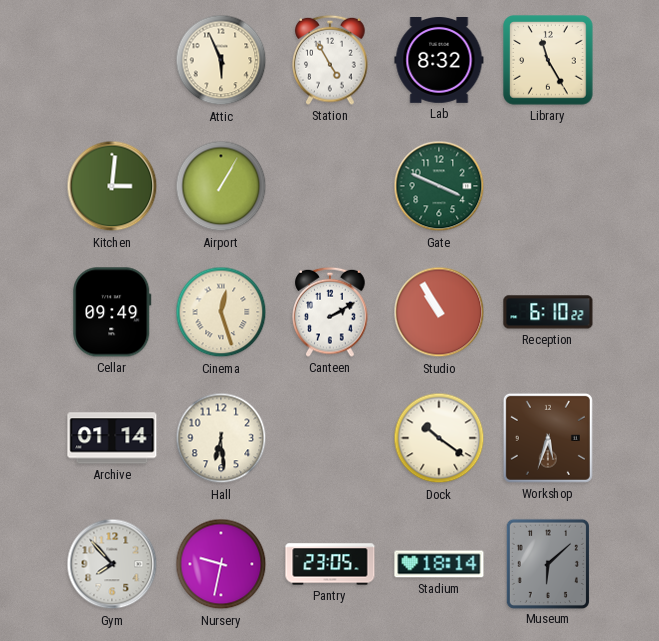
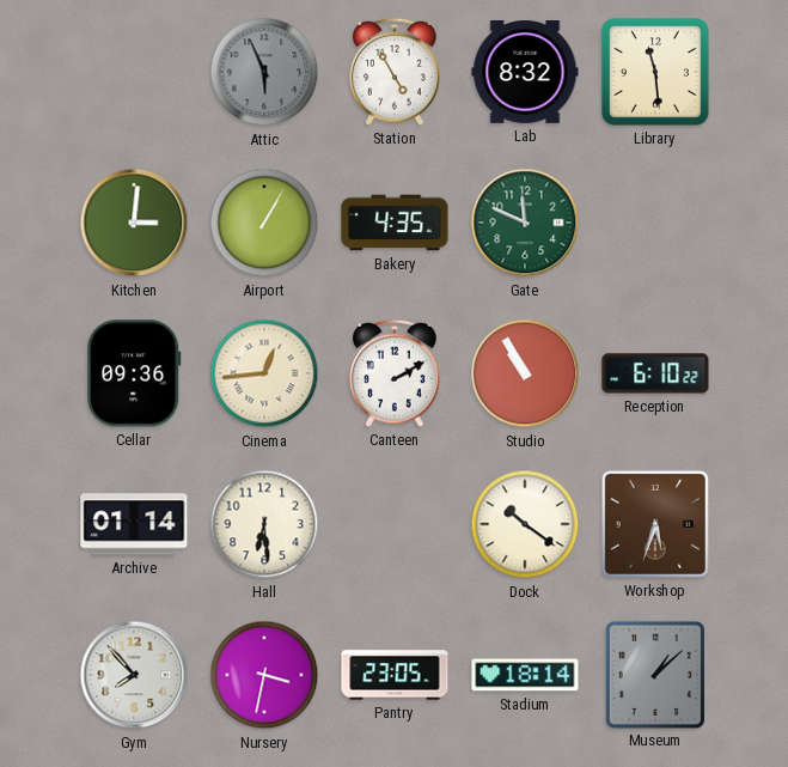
Attic dial: cream -> grey
Library: 11:25 -> 11:29
Bakery: none -> 4:35
Gate: 3:49 -> 11:49
Cellar: 09:49 -> 09:36
Cinema: 12:27 -> 12:44
Nursery: 9:32 -> 3:32
Museum: 6:08 -> 1:08
